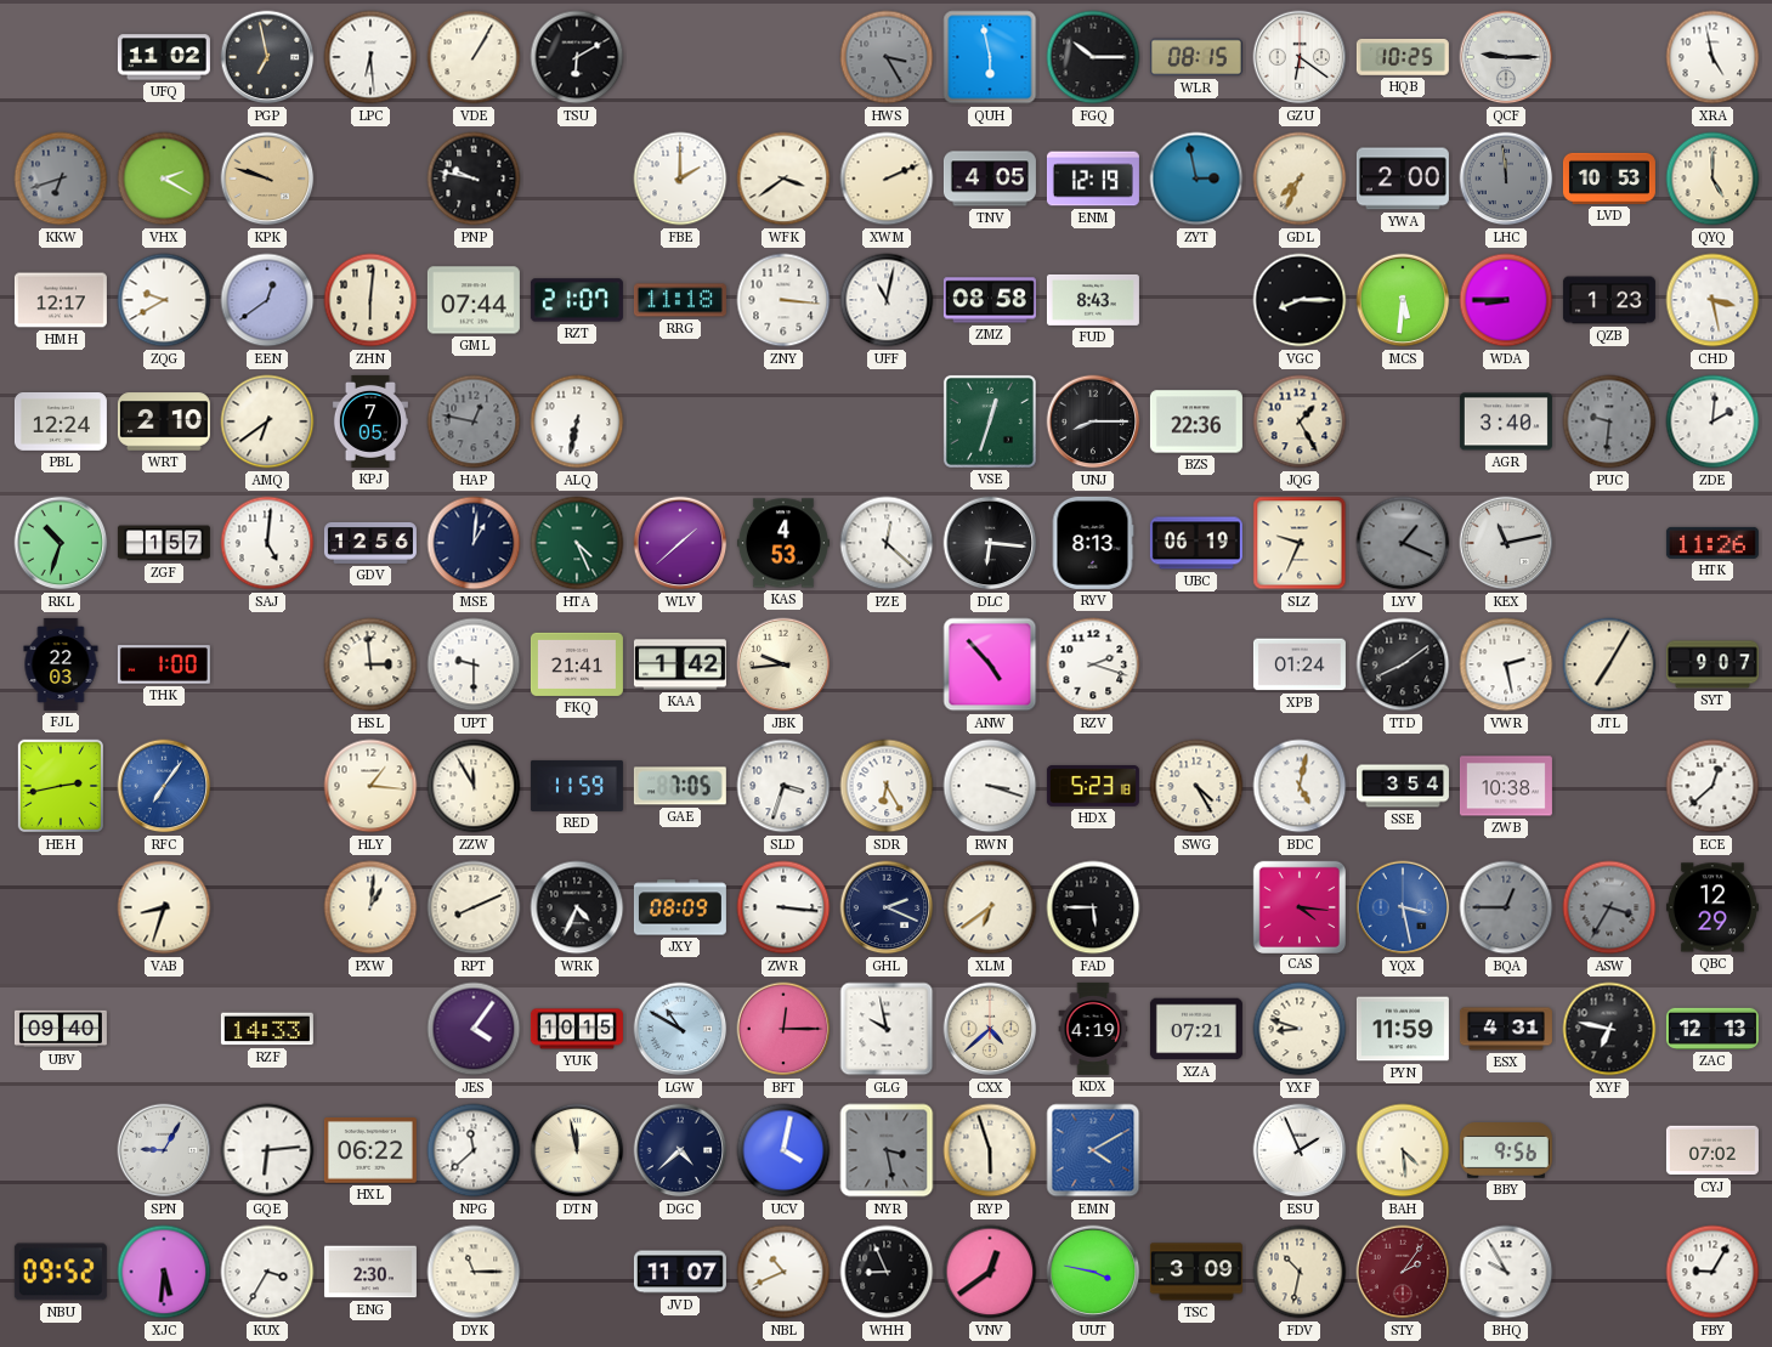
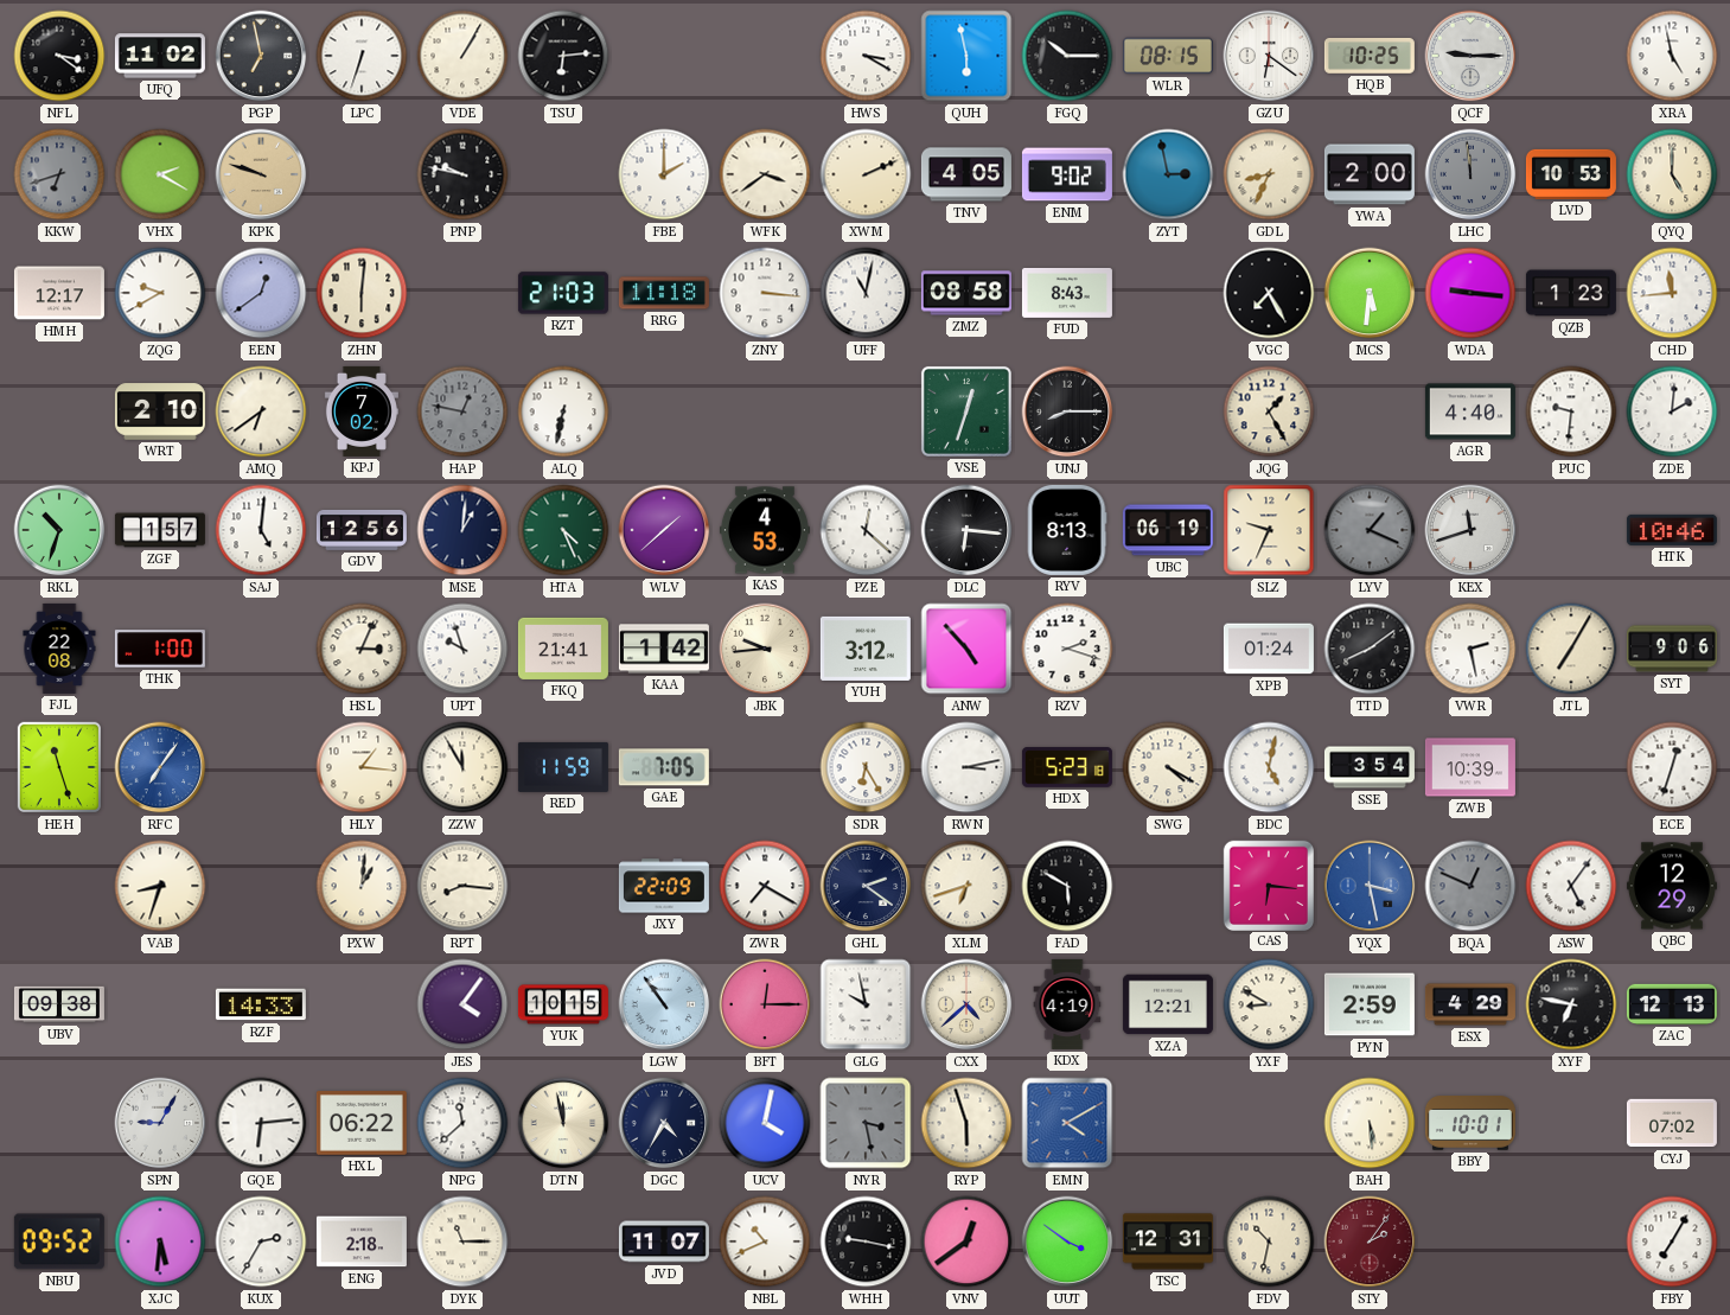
NFL: none -> 3:21
LPC: 6:29 -> 6:33
TSU: 6:10 -> 6:14
HWS: 3:25 -> 3:20
HWS dial: grey -> white
ENM: 12:19 -> 9:02
GDL: 7:34 -> 8:34
GML: 07:44 -> none
RZT: 21:07 -> 21:03
VGC: 8:15 -> 7:25
WDA: 8:45 -> 9:16
CHD: 3:28 -> 11:44
PBL: 12:24 -> none
KPJ: 7:05 -> 7:02
BZS: 22:36 -> none
AGR: 3:40 -> 4:40
PUC dial: grey -> white
KEX: 11:13 -> 11:42
HTK: 11:26 -> 10:46
FJL: 22:03 -> 22:08
HSL: 2:59 -> 3:04
UPT: 9:30 -> 9:57
YUH: none -> 3:12
SYT: 9:07 -> 9:06
HEH: 2:43 -> 11:27
SLD: 3:33 -> none
RWN: 3:18 -> 3:13
SWG: 4:25 -> 4:20
ZWB: 10:38 -> 10:39
ECE: 12:38 -> 12:33
RPT: 8:11 -> 8:16
WRK: 4:34 -> none
JXY: 08:09 -> 22:09
ZWR: 3:16 -> 7:20
GHL: 2:19 -> 2:21
XLM: 6:39 -> 6:42
FAD: 5:45 -> 5:50
CAS: 4:16 -> 6:16
BQA: 12:45 -> 12:49
ASW: 3:35 -> 5:06
ASW dial: grey -> white
UBV: 09:40 -> 09:38
LGW: 10:50 -> 10:54
XZA: 07:21 -> 12:21
YXF: 8:48 -> 8:50
PYN: 11:59 -> 2:59
ESX: 4:31 -> 4:29
DGC: 4:38 -> 4:35
ESU: 1:56 -> none
BAH: 4:29 -> 5:29
BBY: 9:56 -> 10:01
KUX: 3:35 -> 2:35
ENG: 2:30 -> 2:18
WHH: 8:56 -> 9:17
UUT: 3:47 -> 3:51
TSC: 3:09 -> 12:31
BHQ: 9:55 -> none
FBY: 9:05 -> 7:05
